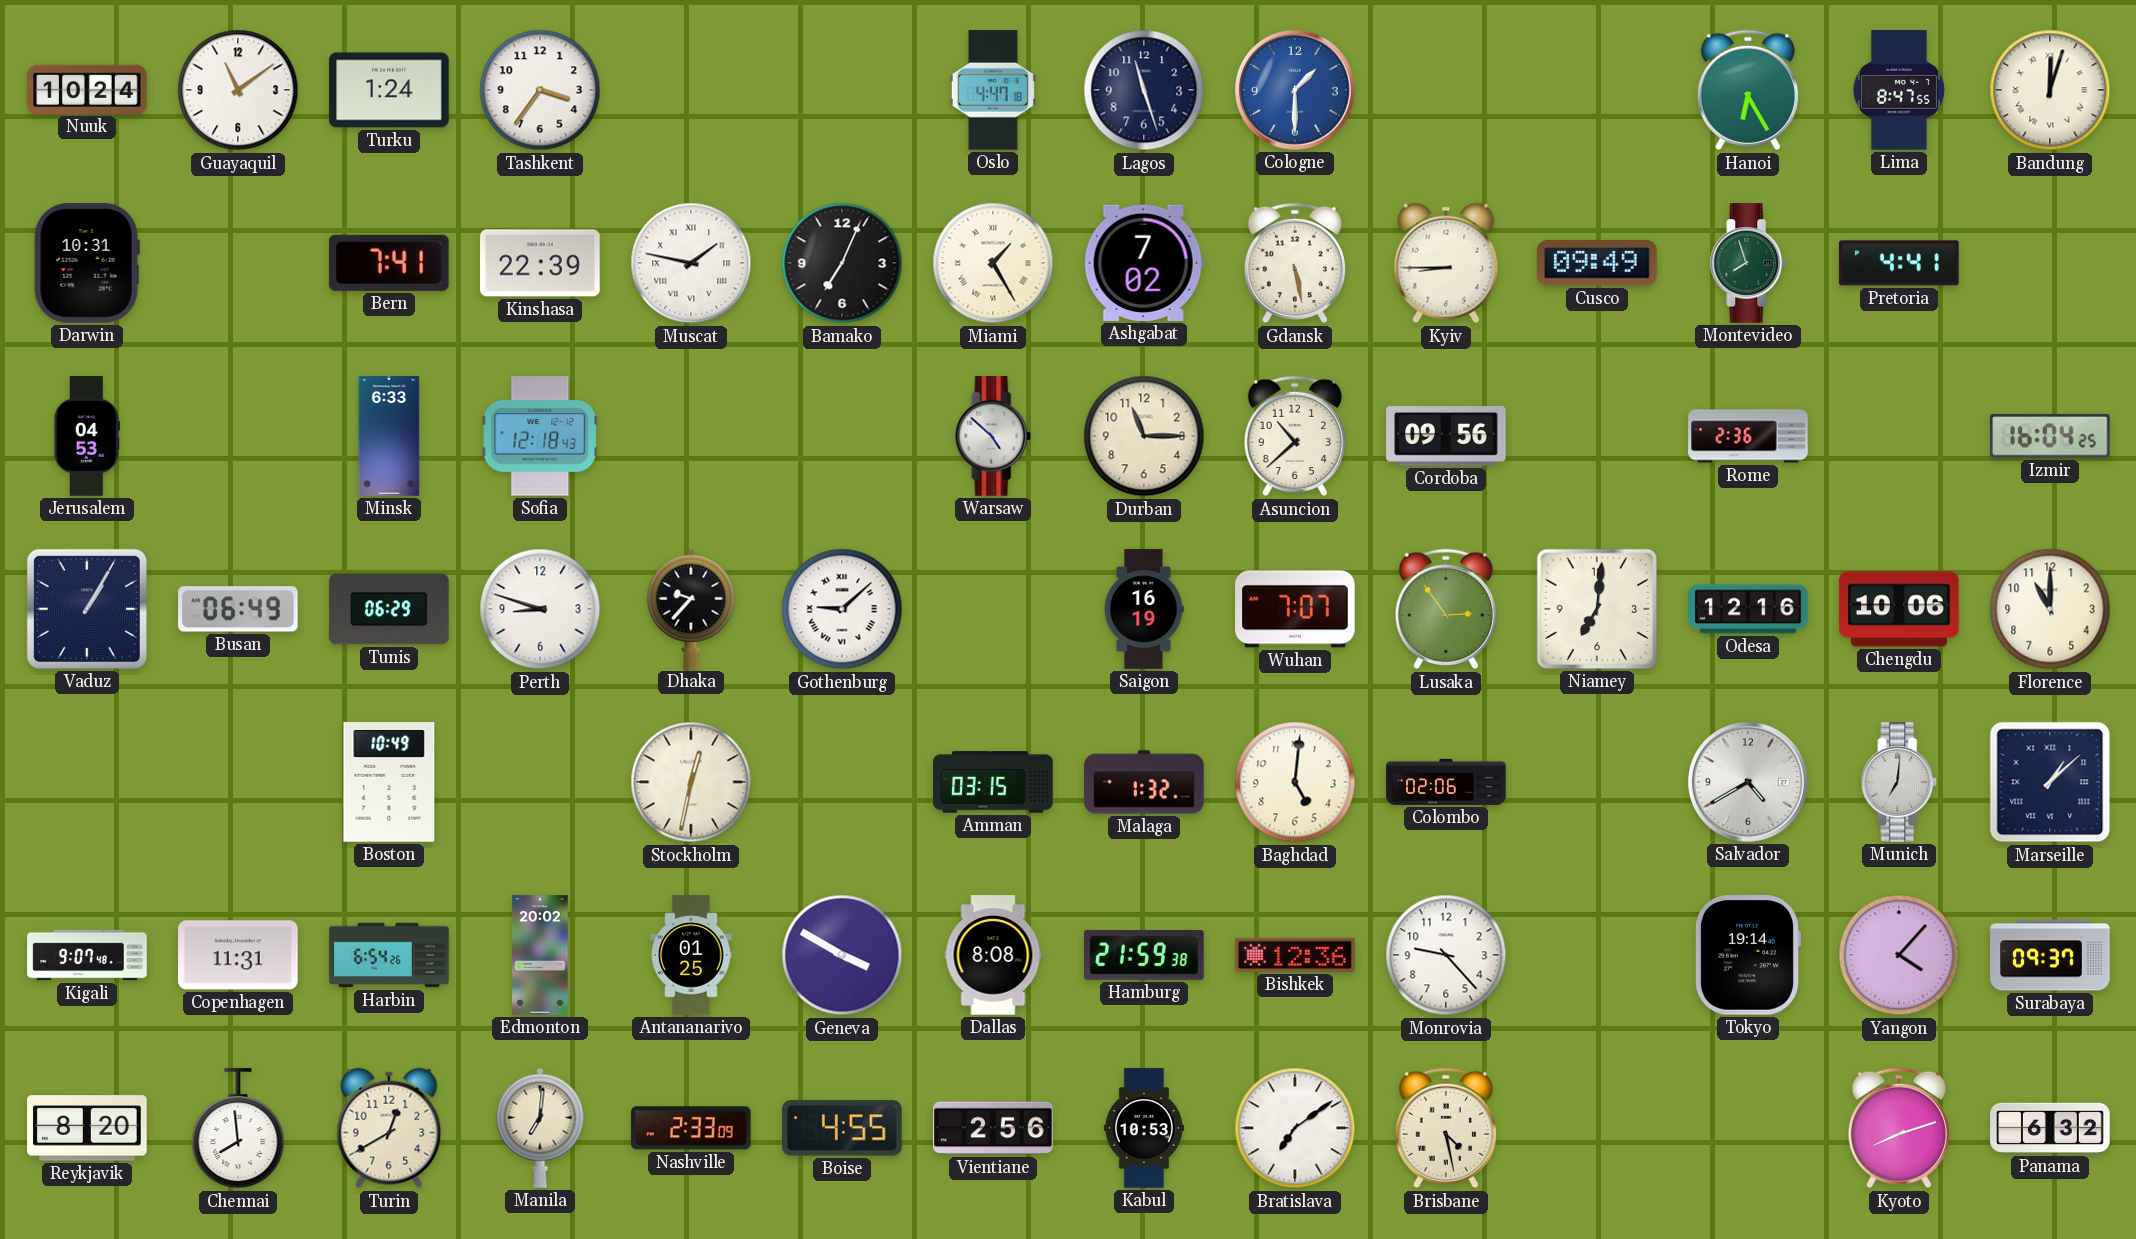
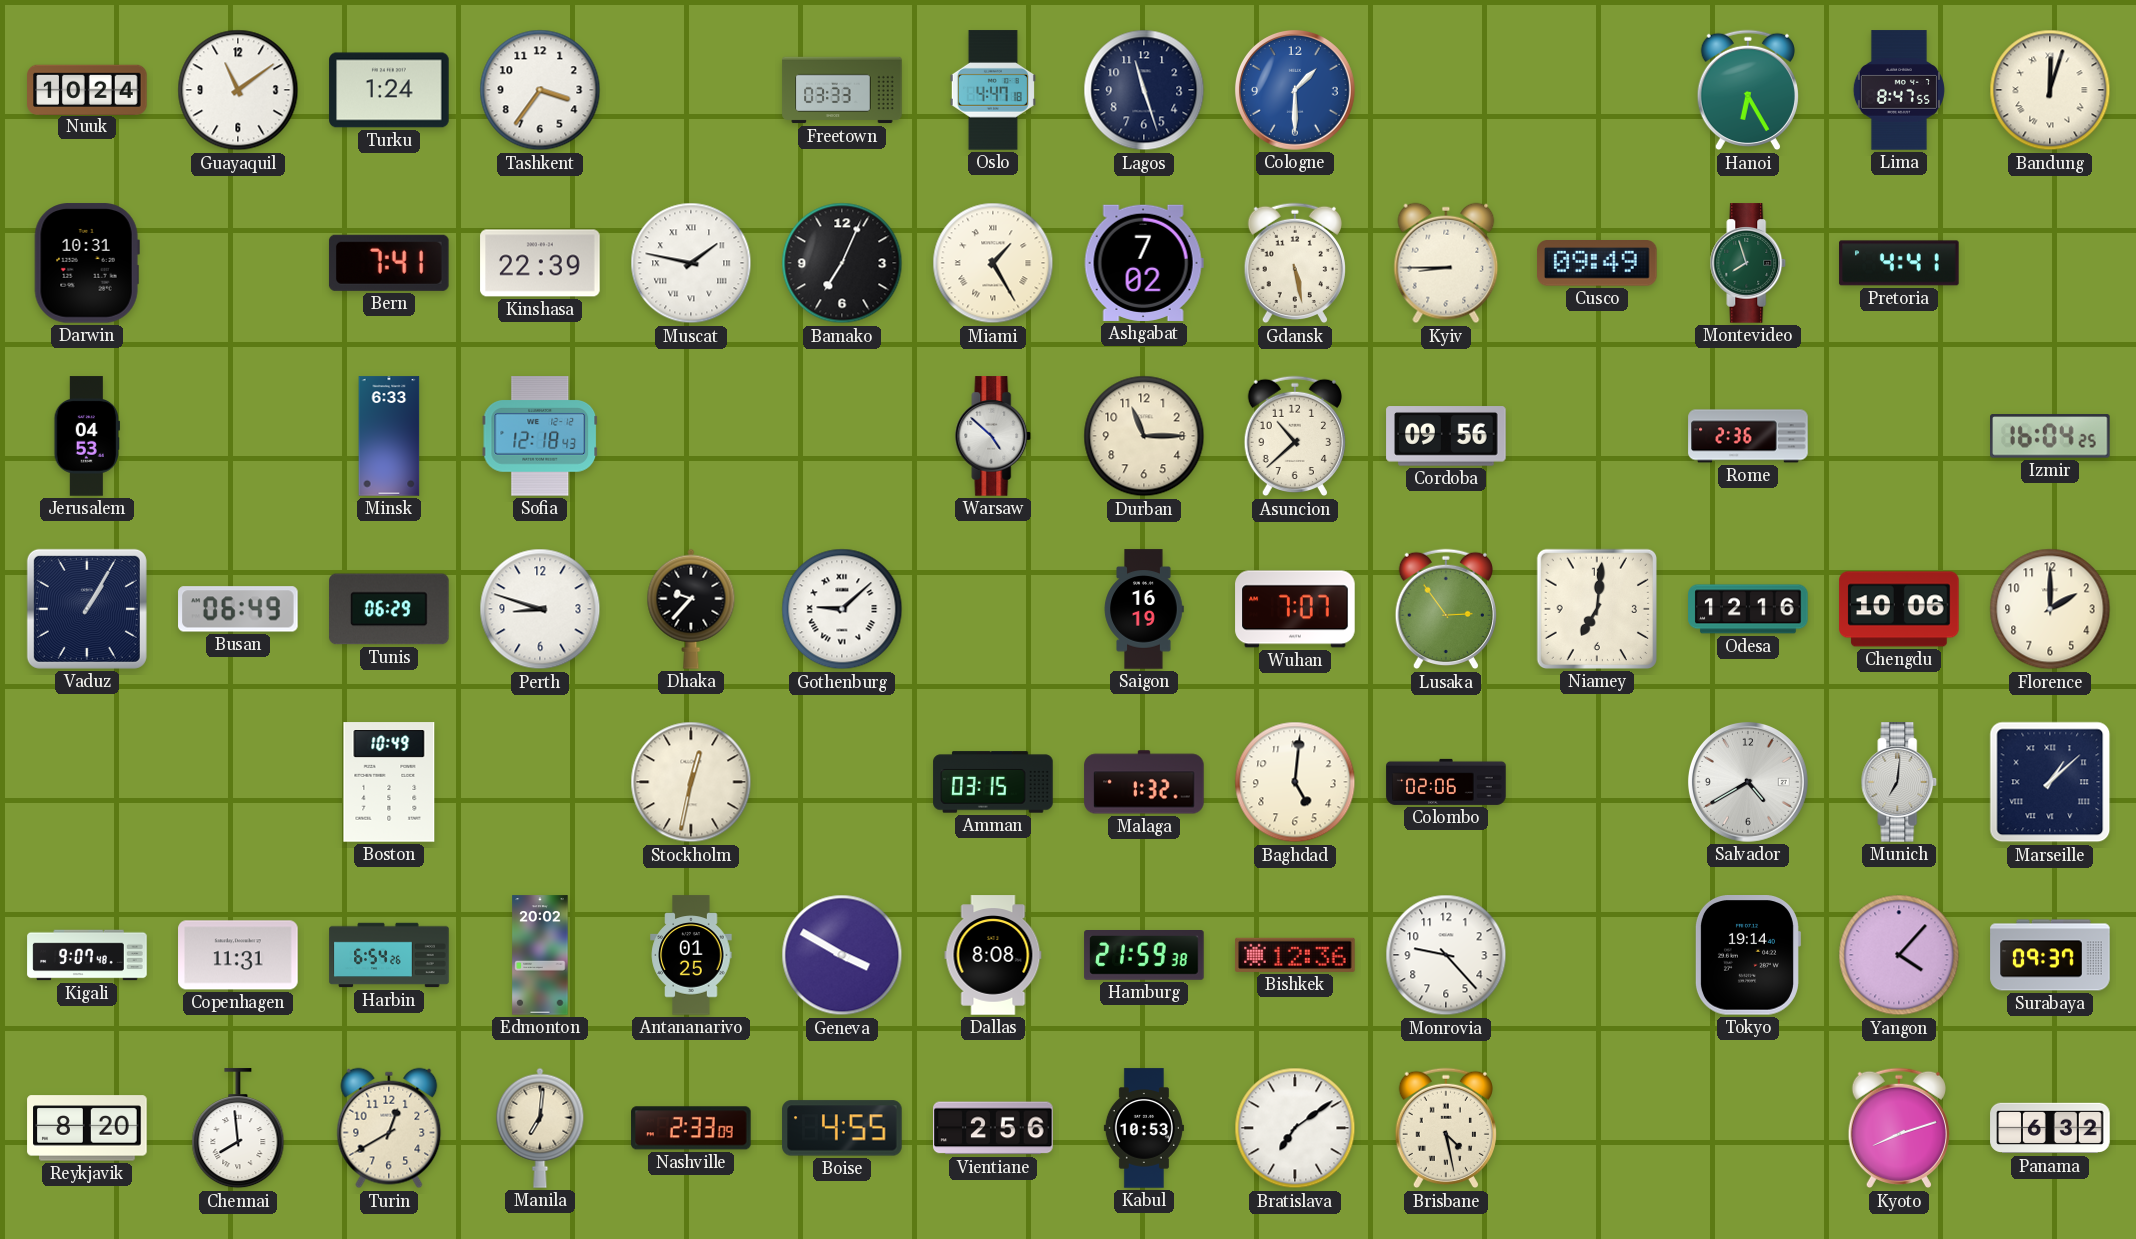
Freetown: none -> 03:33
Florence: 11:00 -> 2:00
